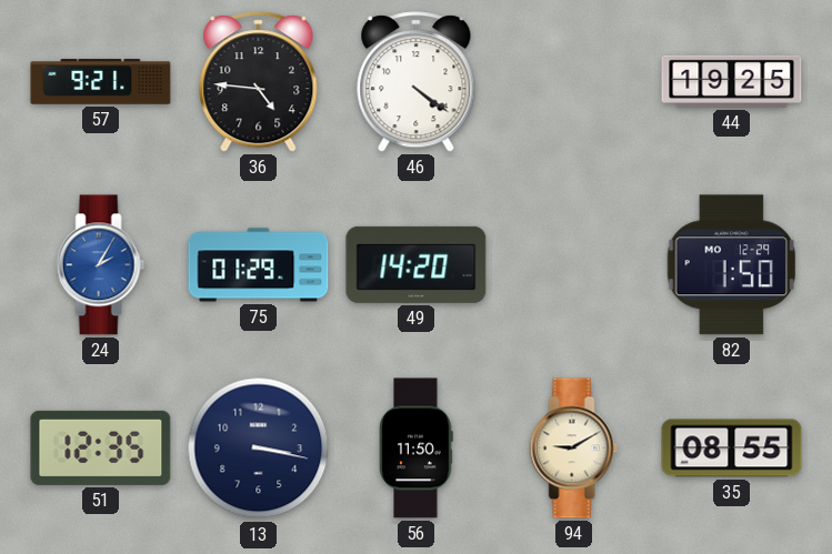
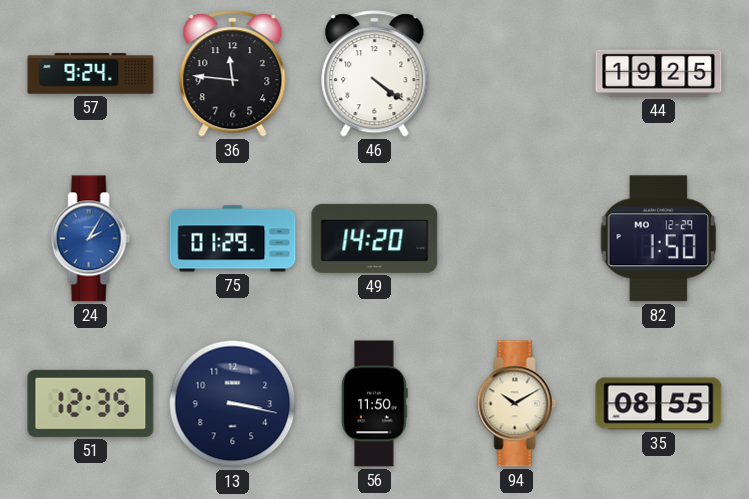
57: 9:21 -> 9:24
36: 4:46 -> 11:46
94: 9:10 -> 10:10
